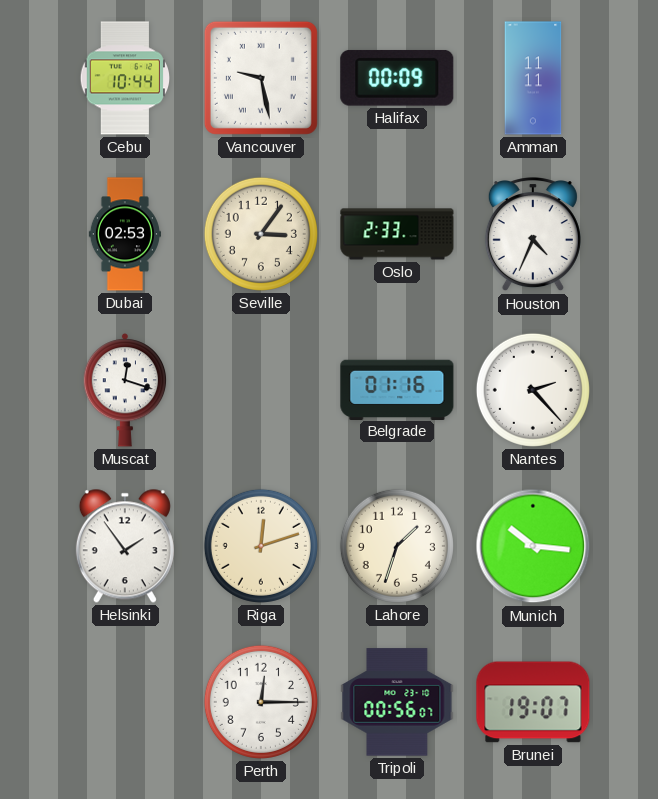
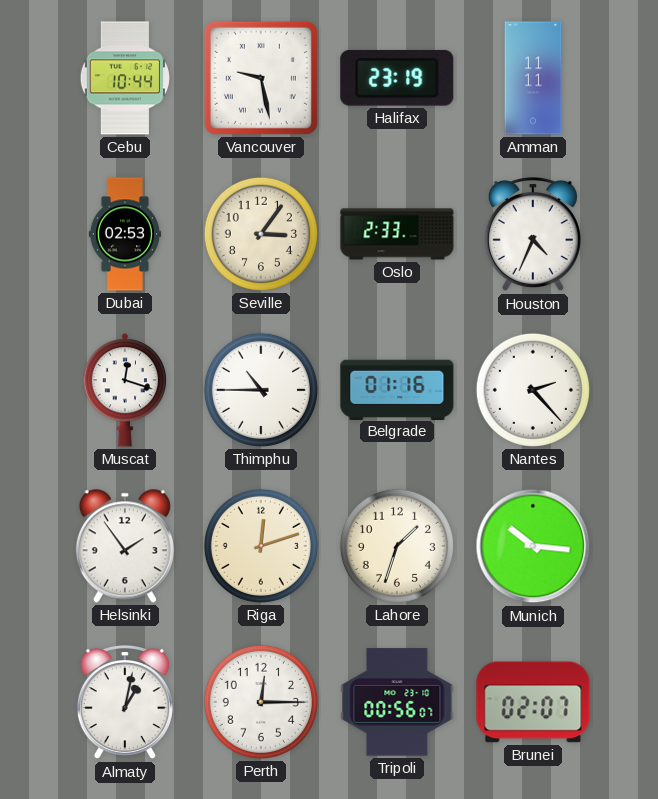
Halifax: 00:09 -> 23:19
Thimphu: none -> 10:45
Almaty: none -> 1:02
Brunei: 19:07 -> 02:07
